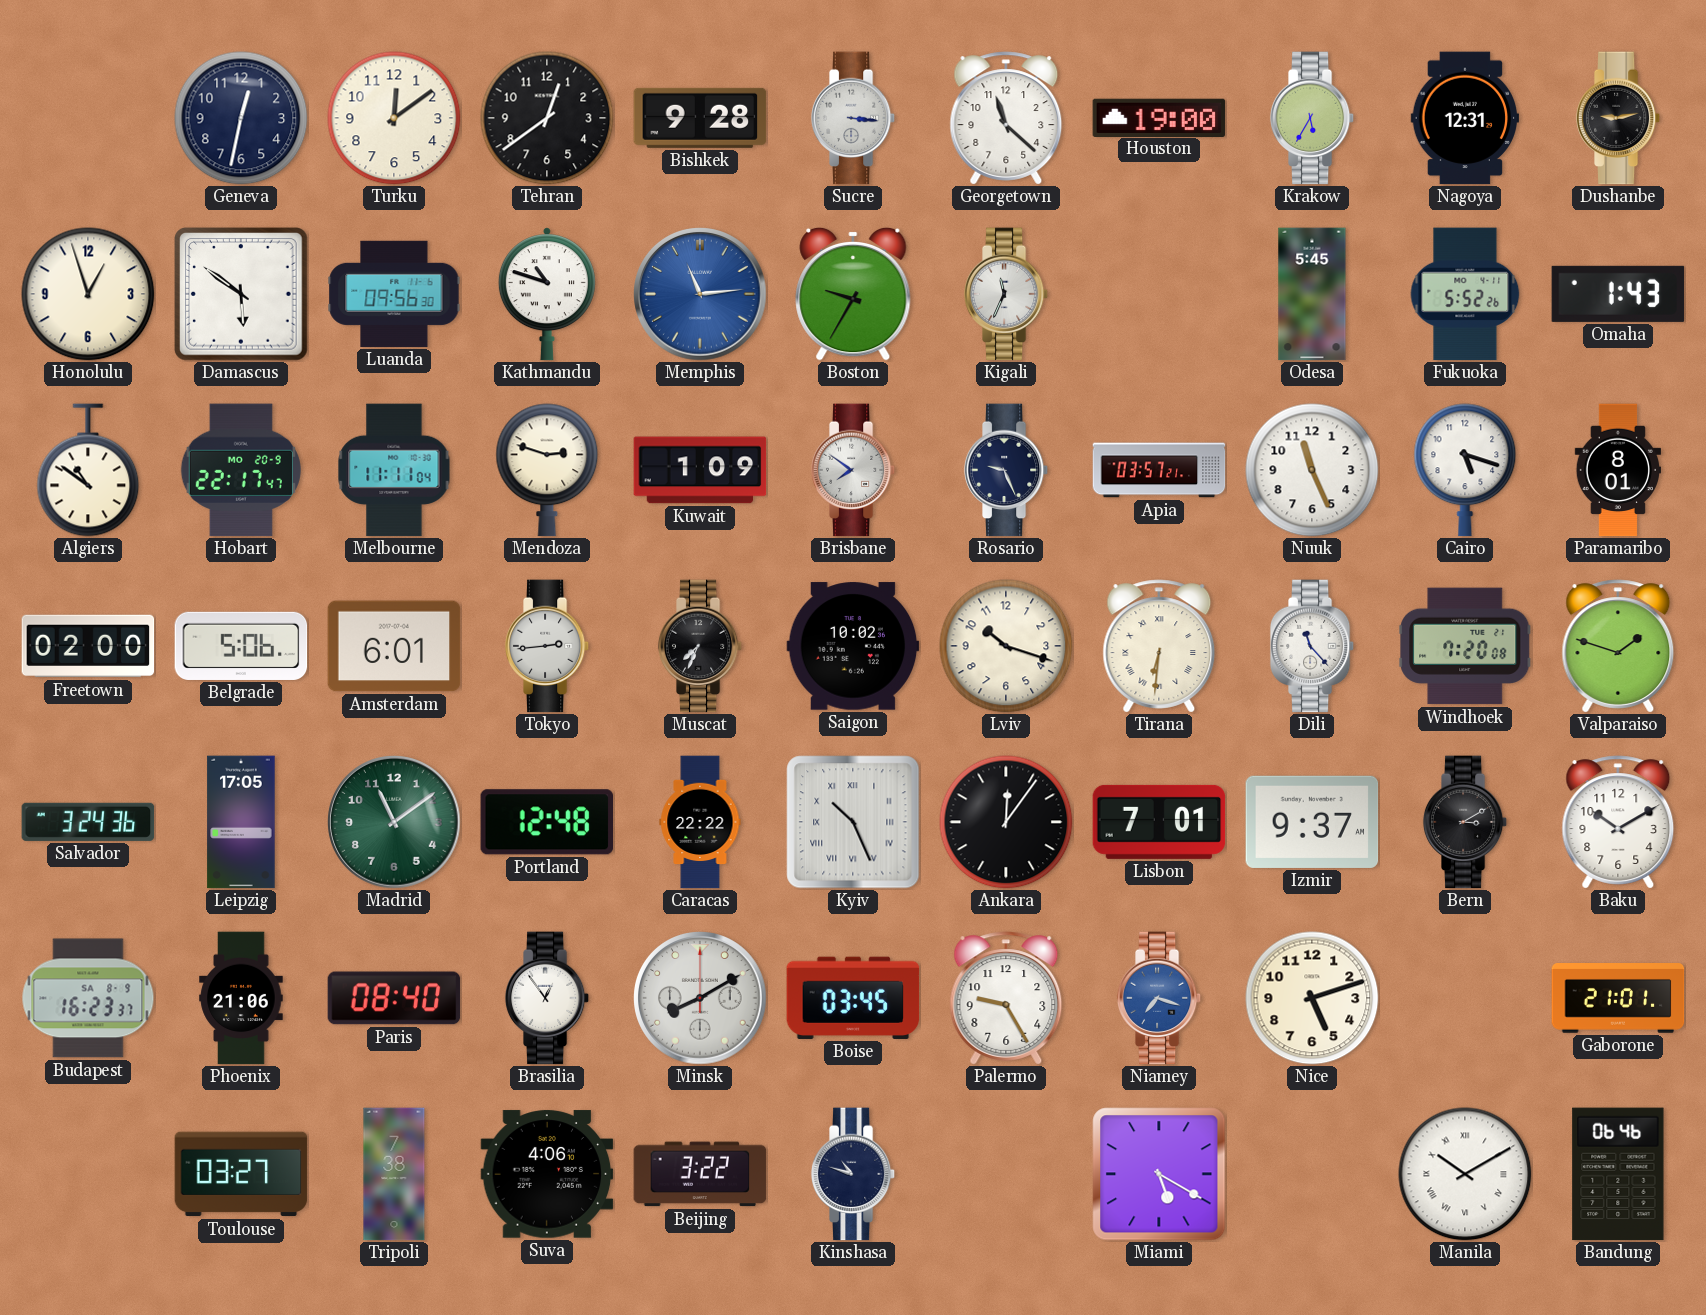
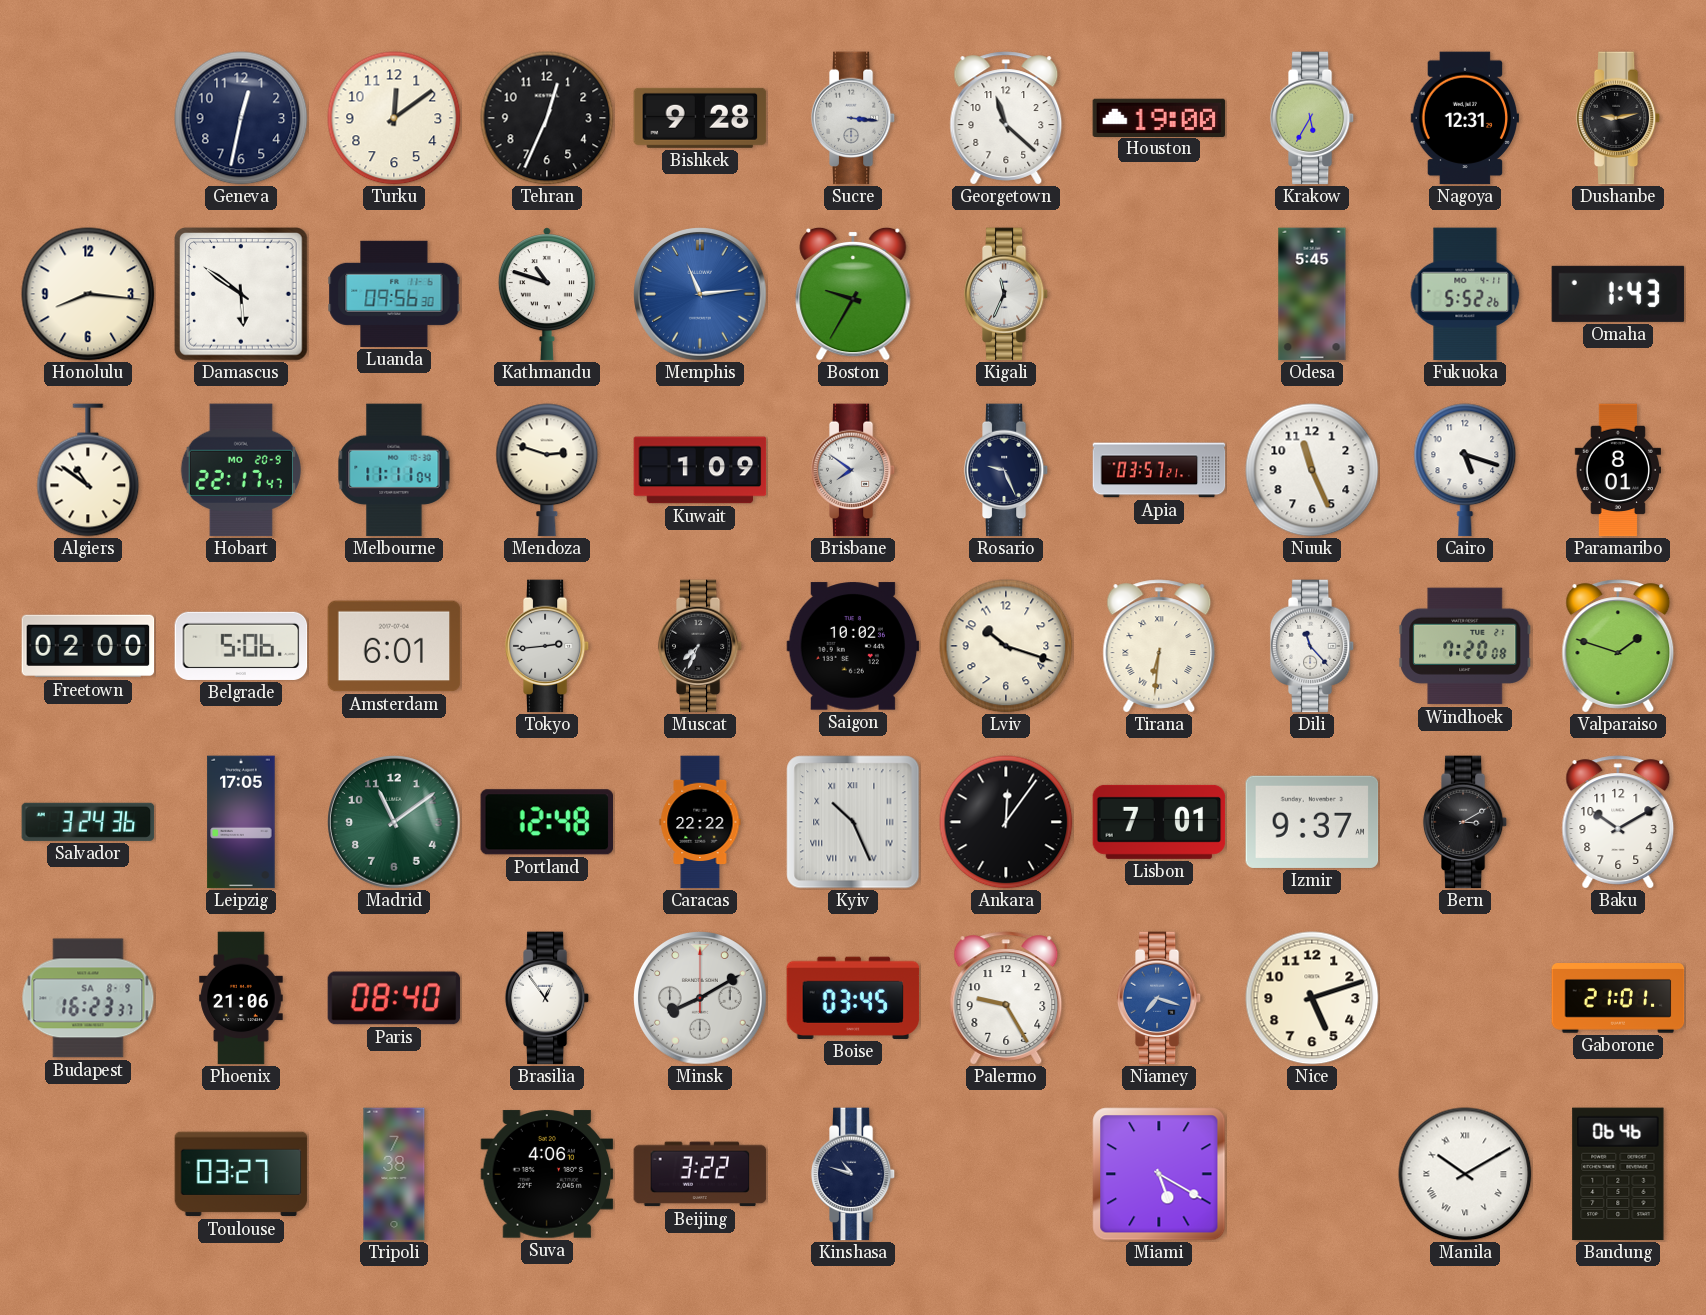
Tehran: 12:39 -> 12:34
Honolulu: 12:57 -> 8:16
